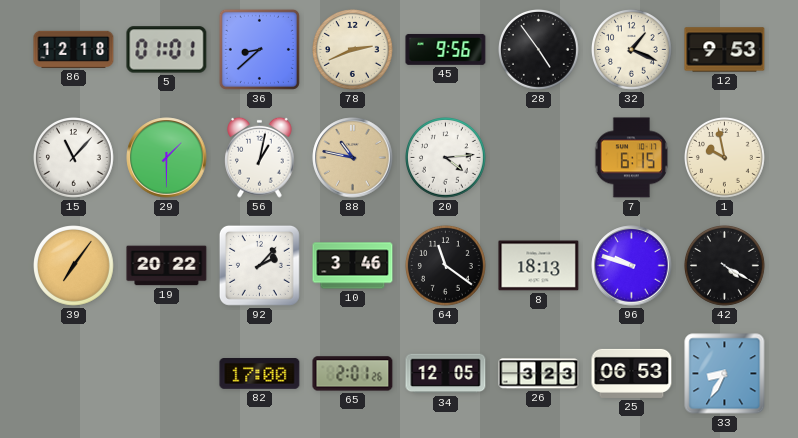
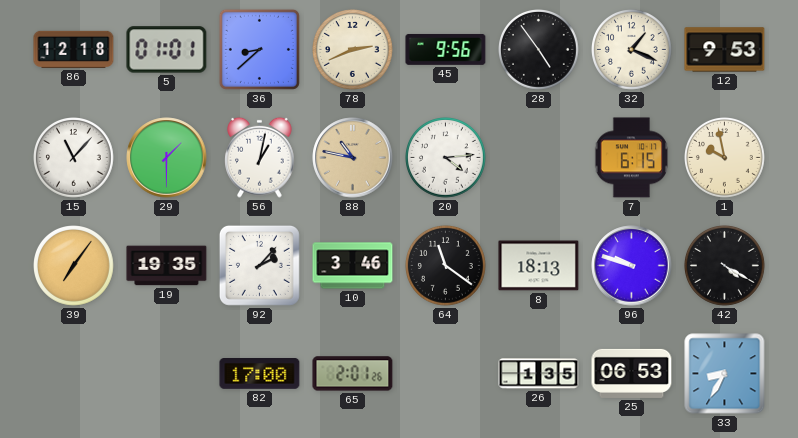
19: 20:22 -> 19:35
34: 12:05 -> none
26: 3:23 -> 1:35
